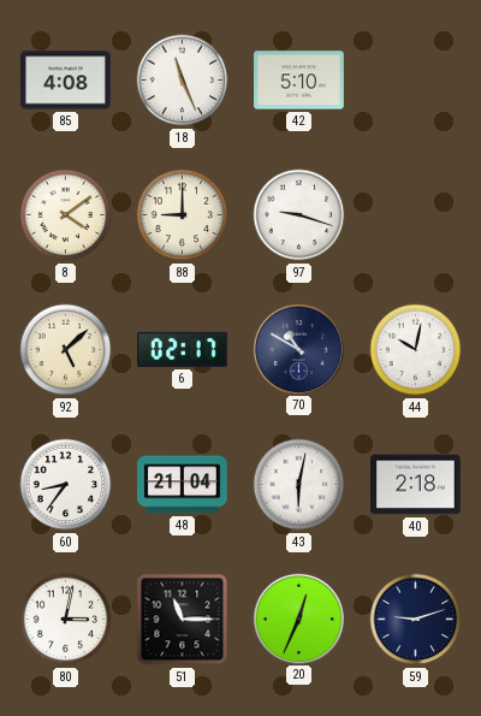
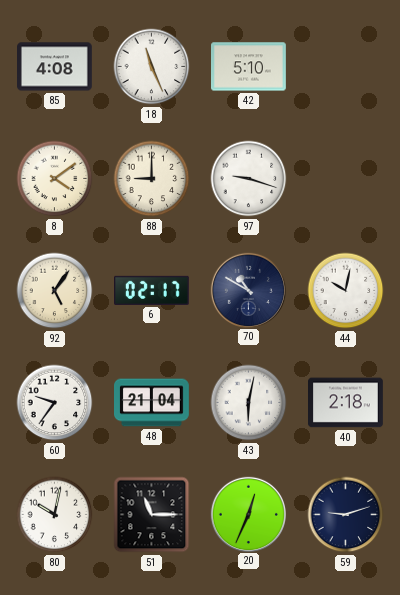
92: 5:08 -> 5:06
60: 8:36 -> 9:36
80: 3:02 -> 10:02
